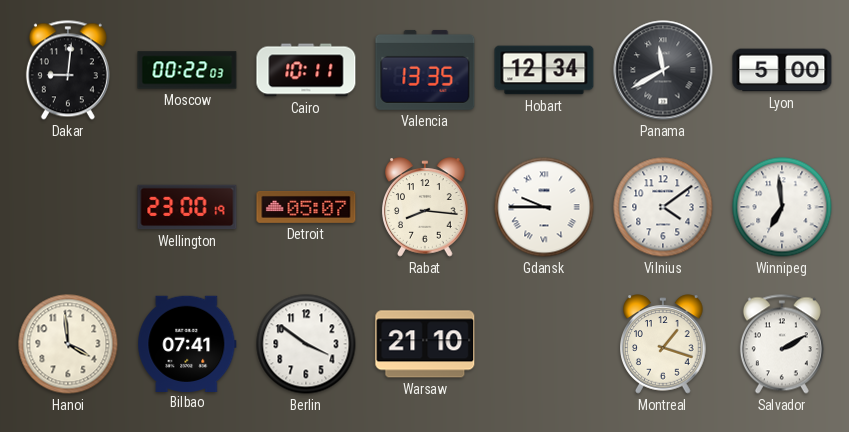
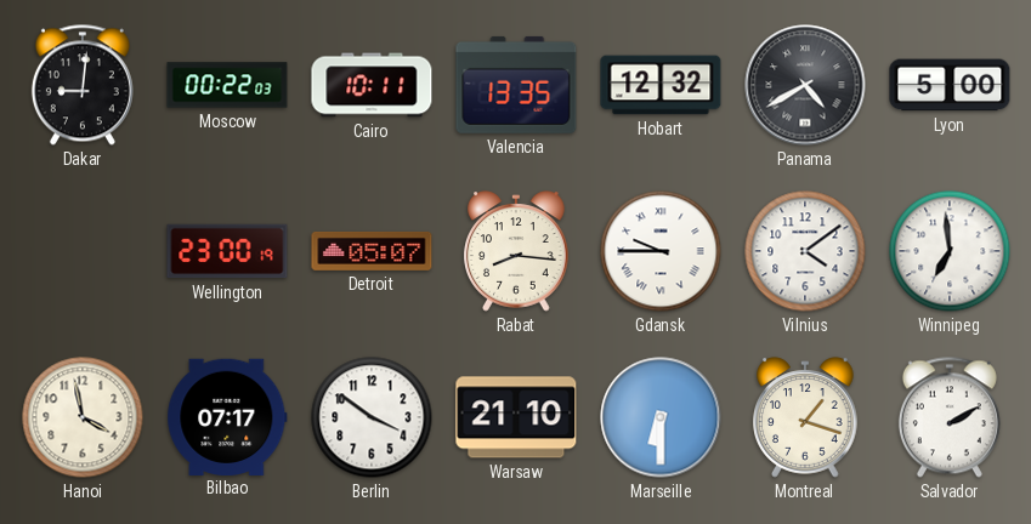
Hobart: 12:34 -> 12:32
Panama: 11:40 -> 4:40
Hanoi: 3:59 -> 3:58
Bilbao: 07:41 -> 07:17
Marseille: none -> 6:30
